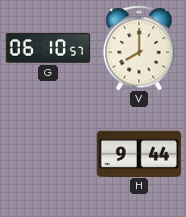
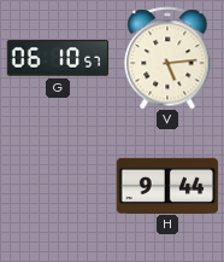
V: 8:00 -> 5:14
